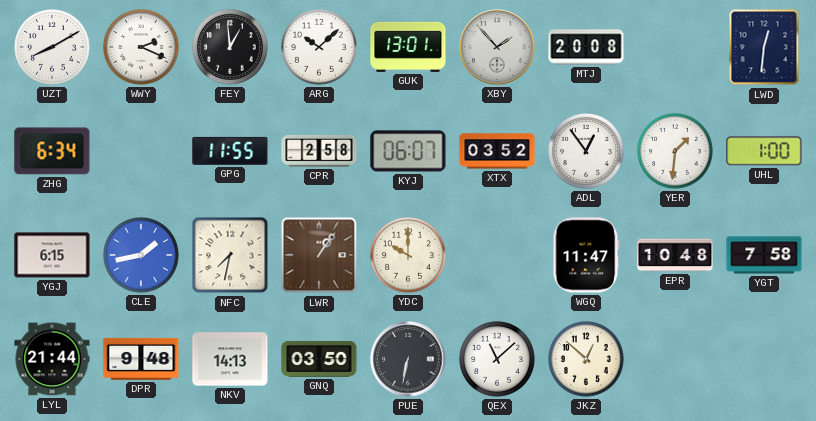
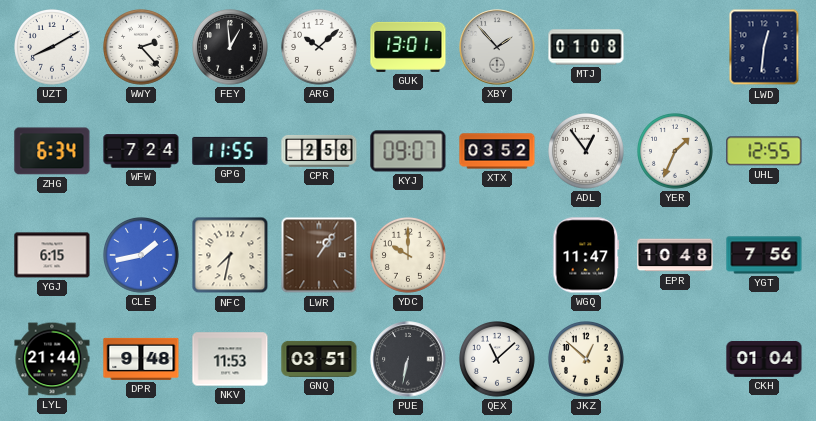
WWY: 2:19 -> 2:23
MTJ: 20:08 -> 01:08
WFW: none -> 7:24
KYJ: 06:07 -> 09:07
YER: 1:31 -> 1:34
UHL: 1:00 -> 12:55
YGT: 7:58 -> 7:56
NKV: 14:13 -> 11:53
GNQ: 03:50 -> 03:51
CKH: none -> 01:04
